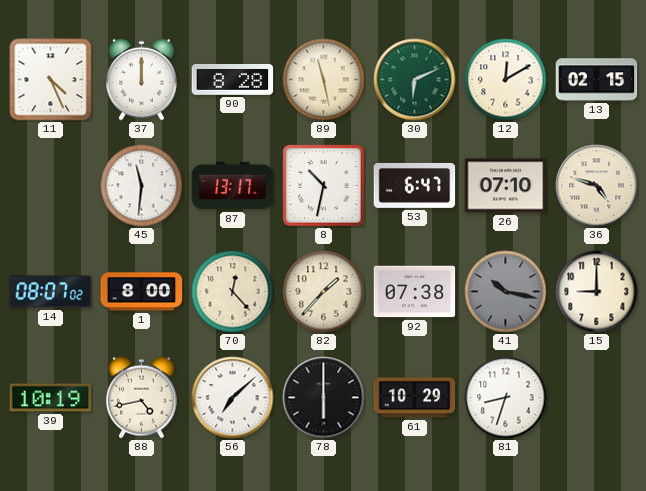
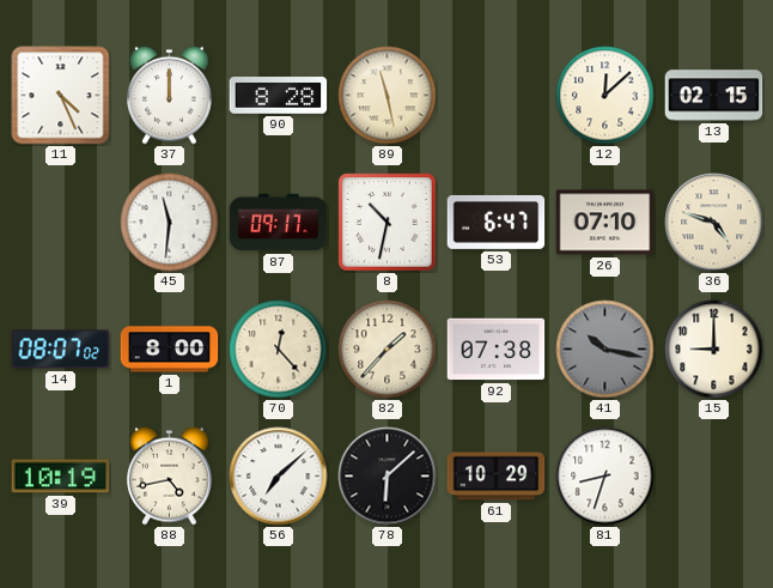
30: 6:11 -> none
12: 12:10 -> 12:08
87: 13:17 -> 09:17
78: 6:00 -> 6:08
